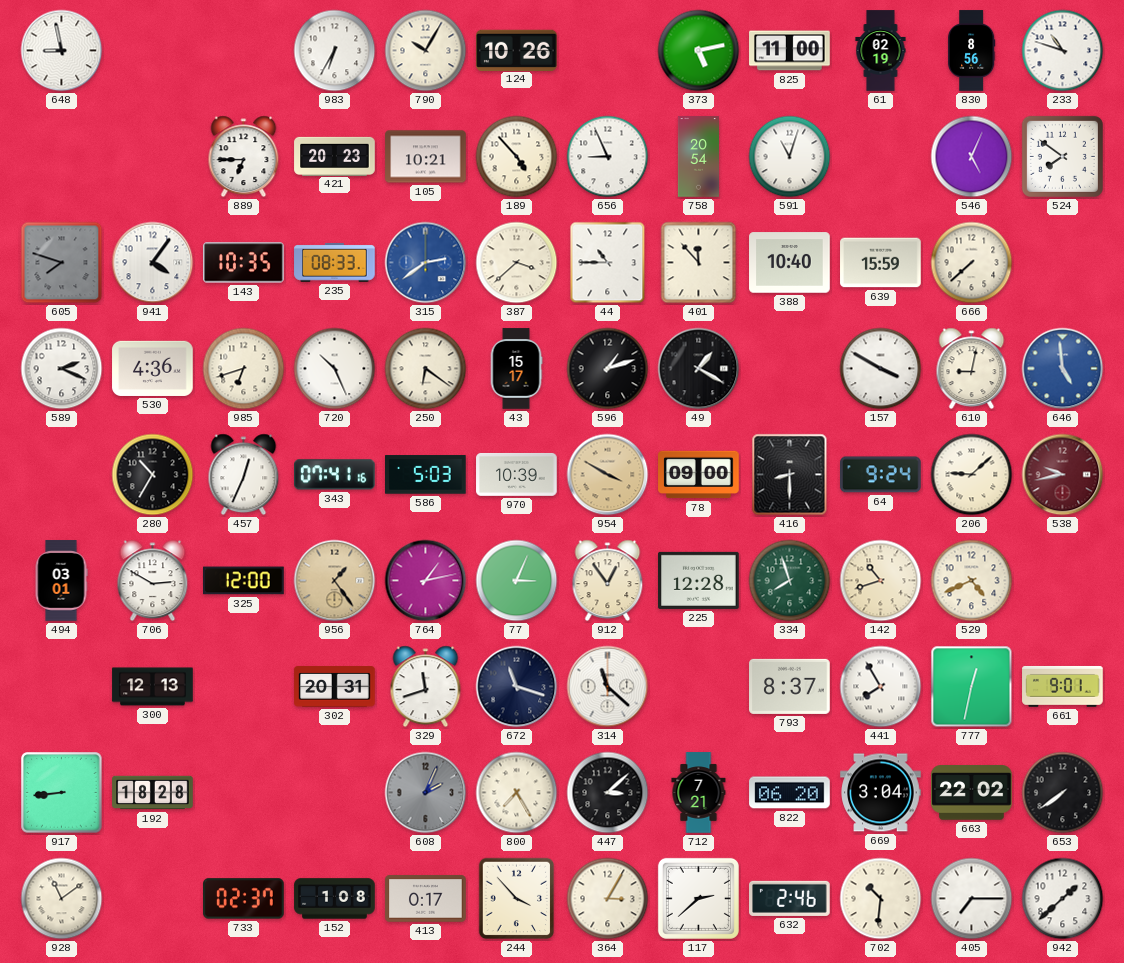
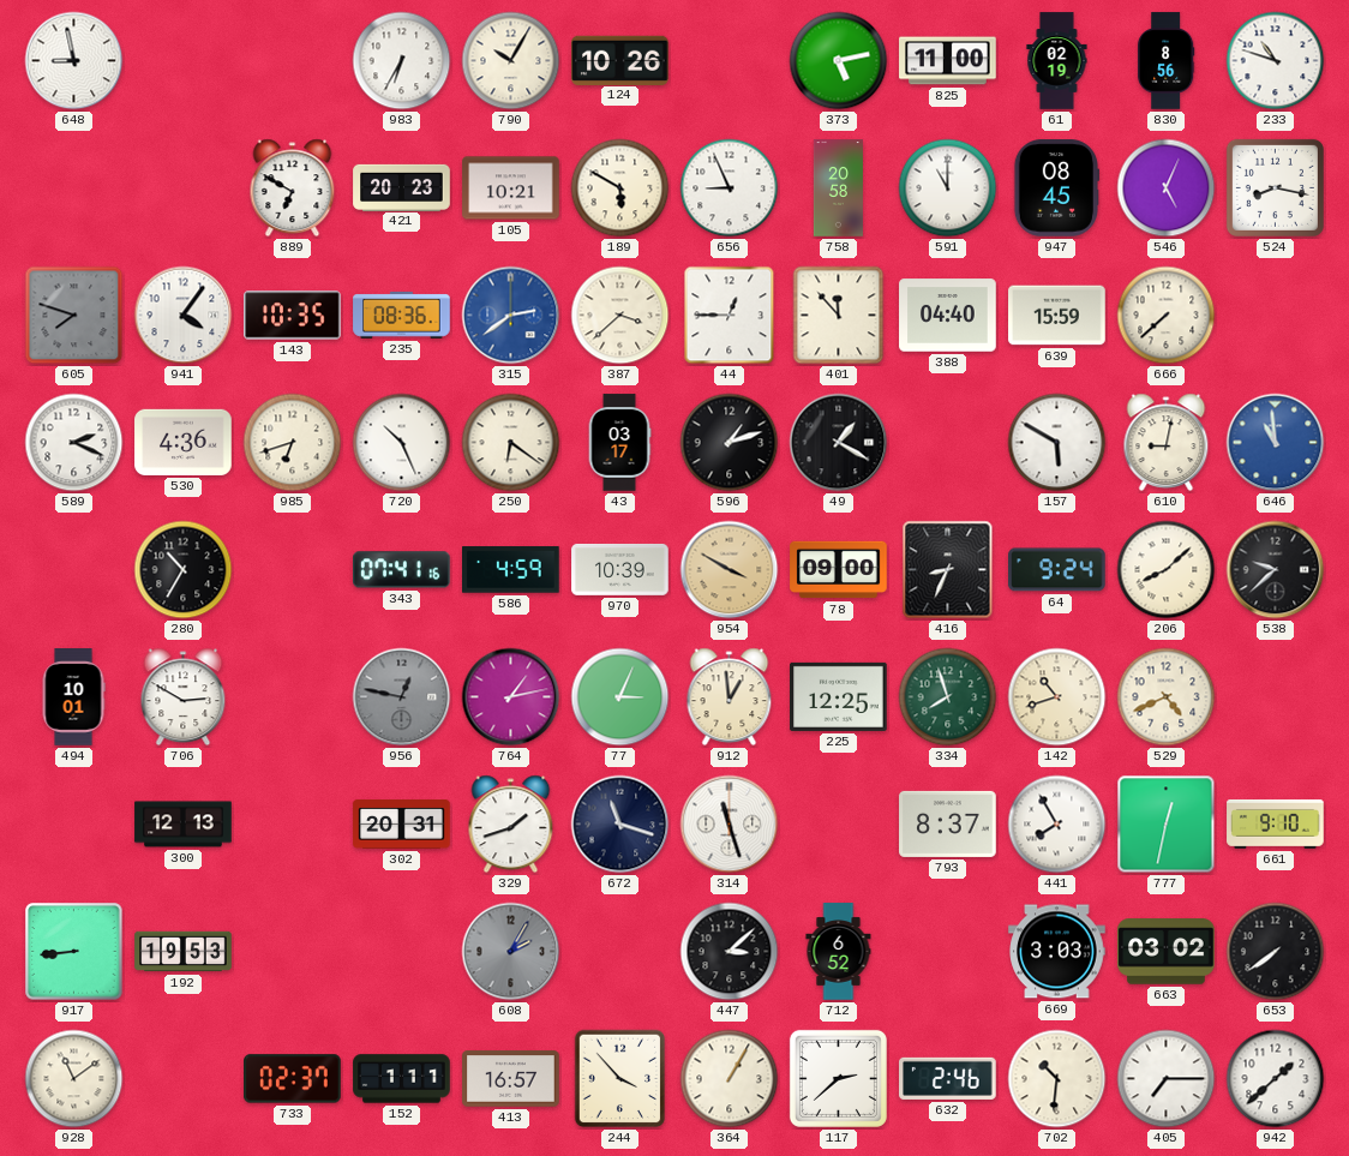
889: 6:45 -> 6:50
189: 4:53 -> 5:50
758: 20:54 -> 20:58
591: 11:03 -> 11:00
947: none -> 08:45
524: 7:51 -> 8:17
235: 08:33 -> 08:36
44: 10:45 -> 12:45
388: 10:40 -> 04:40
43: 15:17 -> 03:17
157: 3:50 -> 5:50
646: 4:59 -> 10:59
457: 12:34 -> none
586: 5:03 -> 4:59
416: 8:30 -> 8:34
206: 9:08 -> 8:08
538: 9:43 -> 9:38
538 dial: burgundy -> black
494: 03:01 -> 10:01
325: 12:00 -> none
956: 1:24 -> 12:47
956 dial: champagne -> grey
912: 12:54 -> 12:59
225: 12:28 -> 12:25
329: 11:42 -> 1:42
314: 11:22 -> 11:27
661: 9:01 -> 9:10
192: 18:28 -> 19:53
608: 2:04 -> 2:05
800: 7:25 -> none
712: 7:21 -> 6:52
822: 06:20 -> none
669: 3:04 -> 3:03
663: 22:02 -> 03:02
152: 1:08 -> 1:11
413: 0:17 -> 16:57
364: 3:05 -> 1:05
